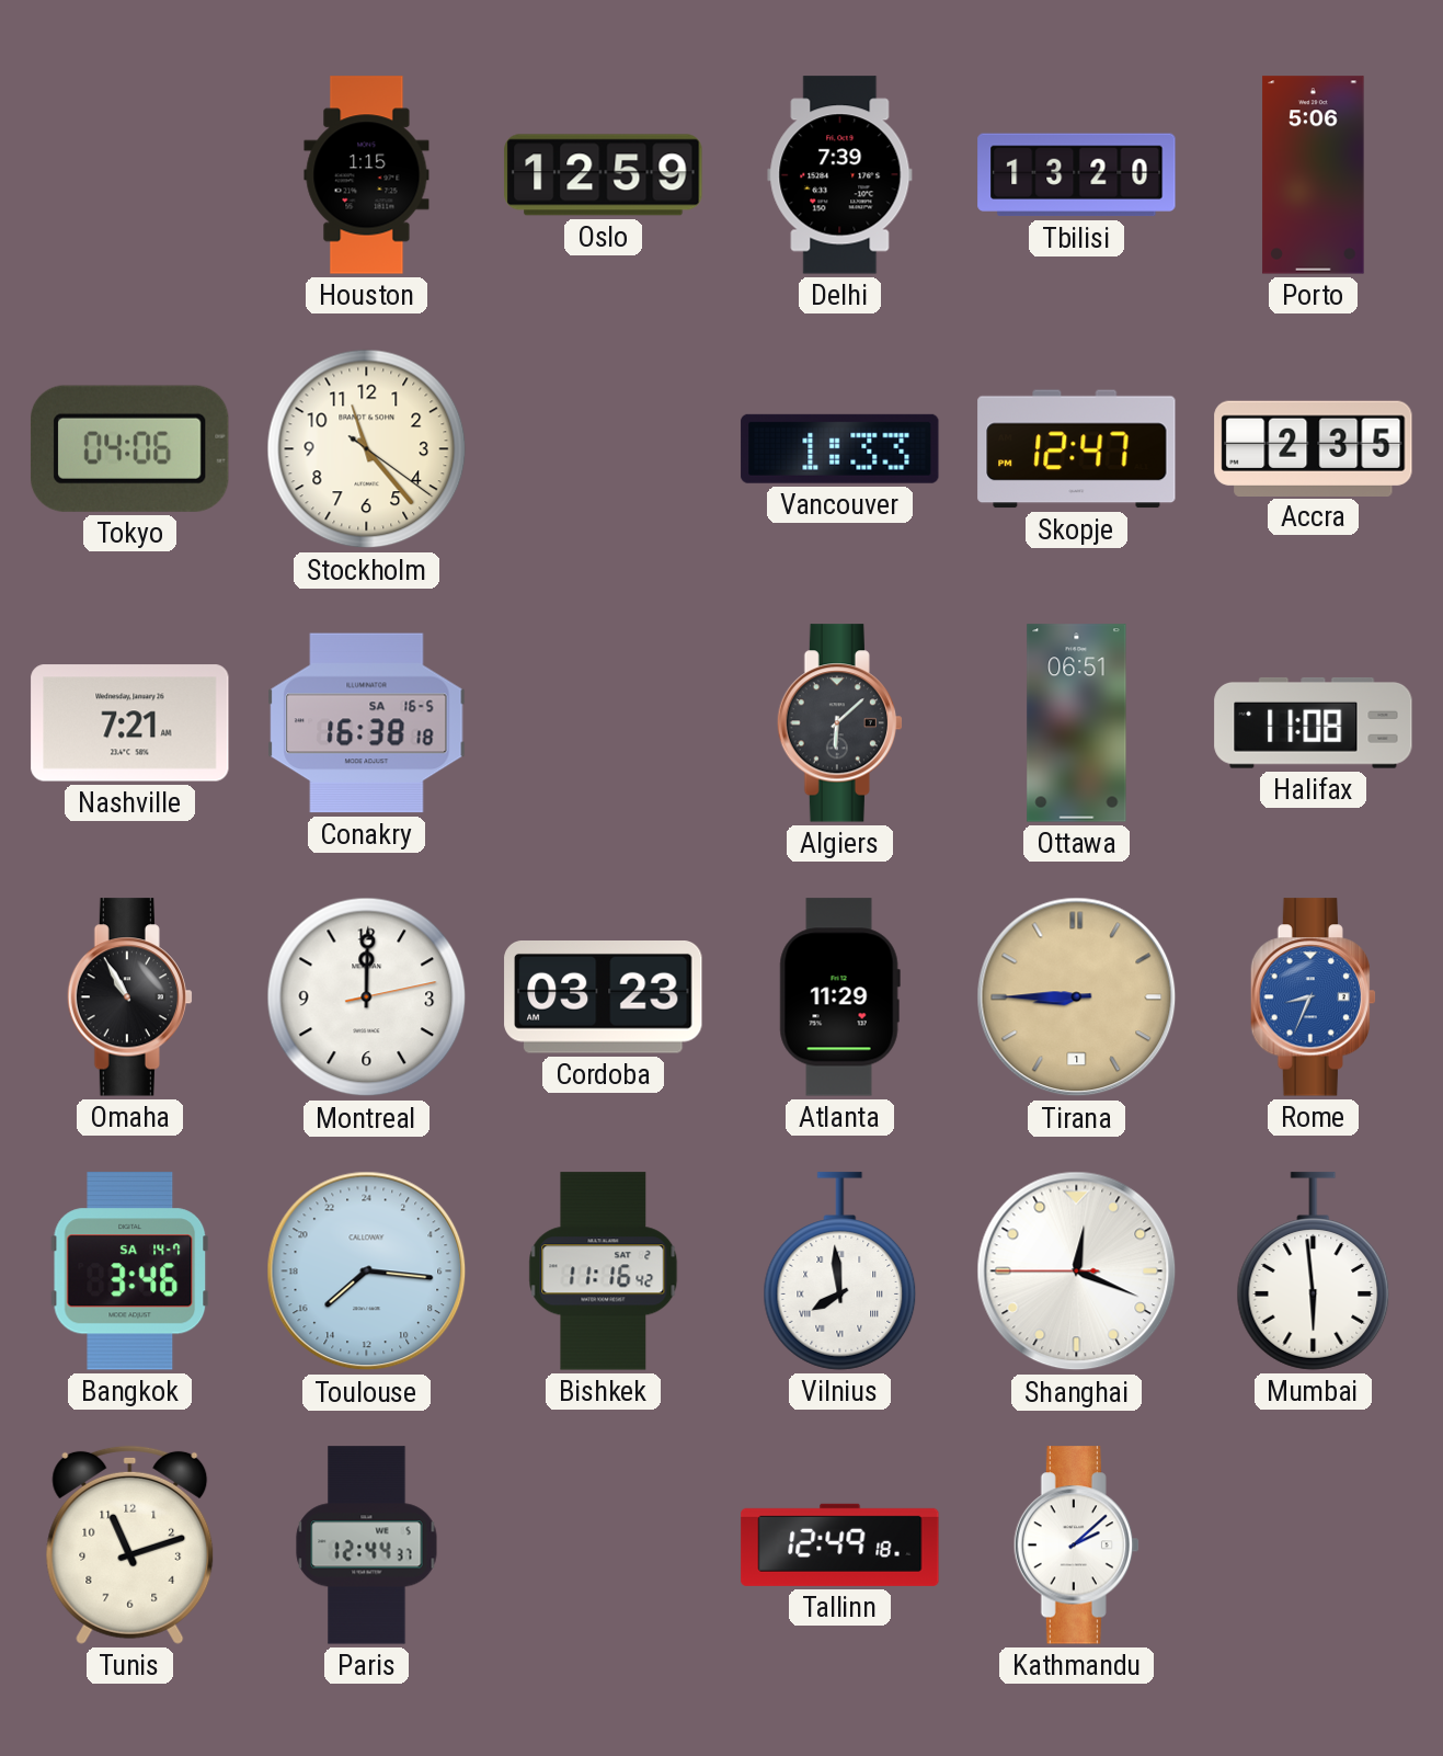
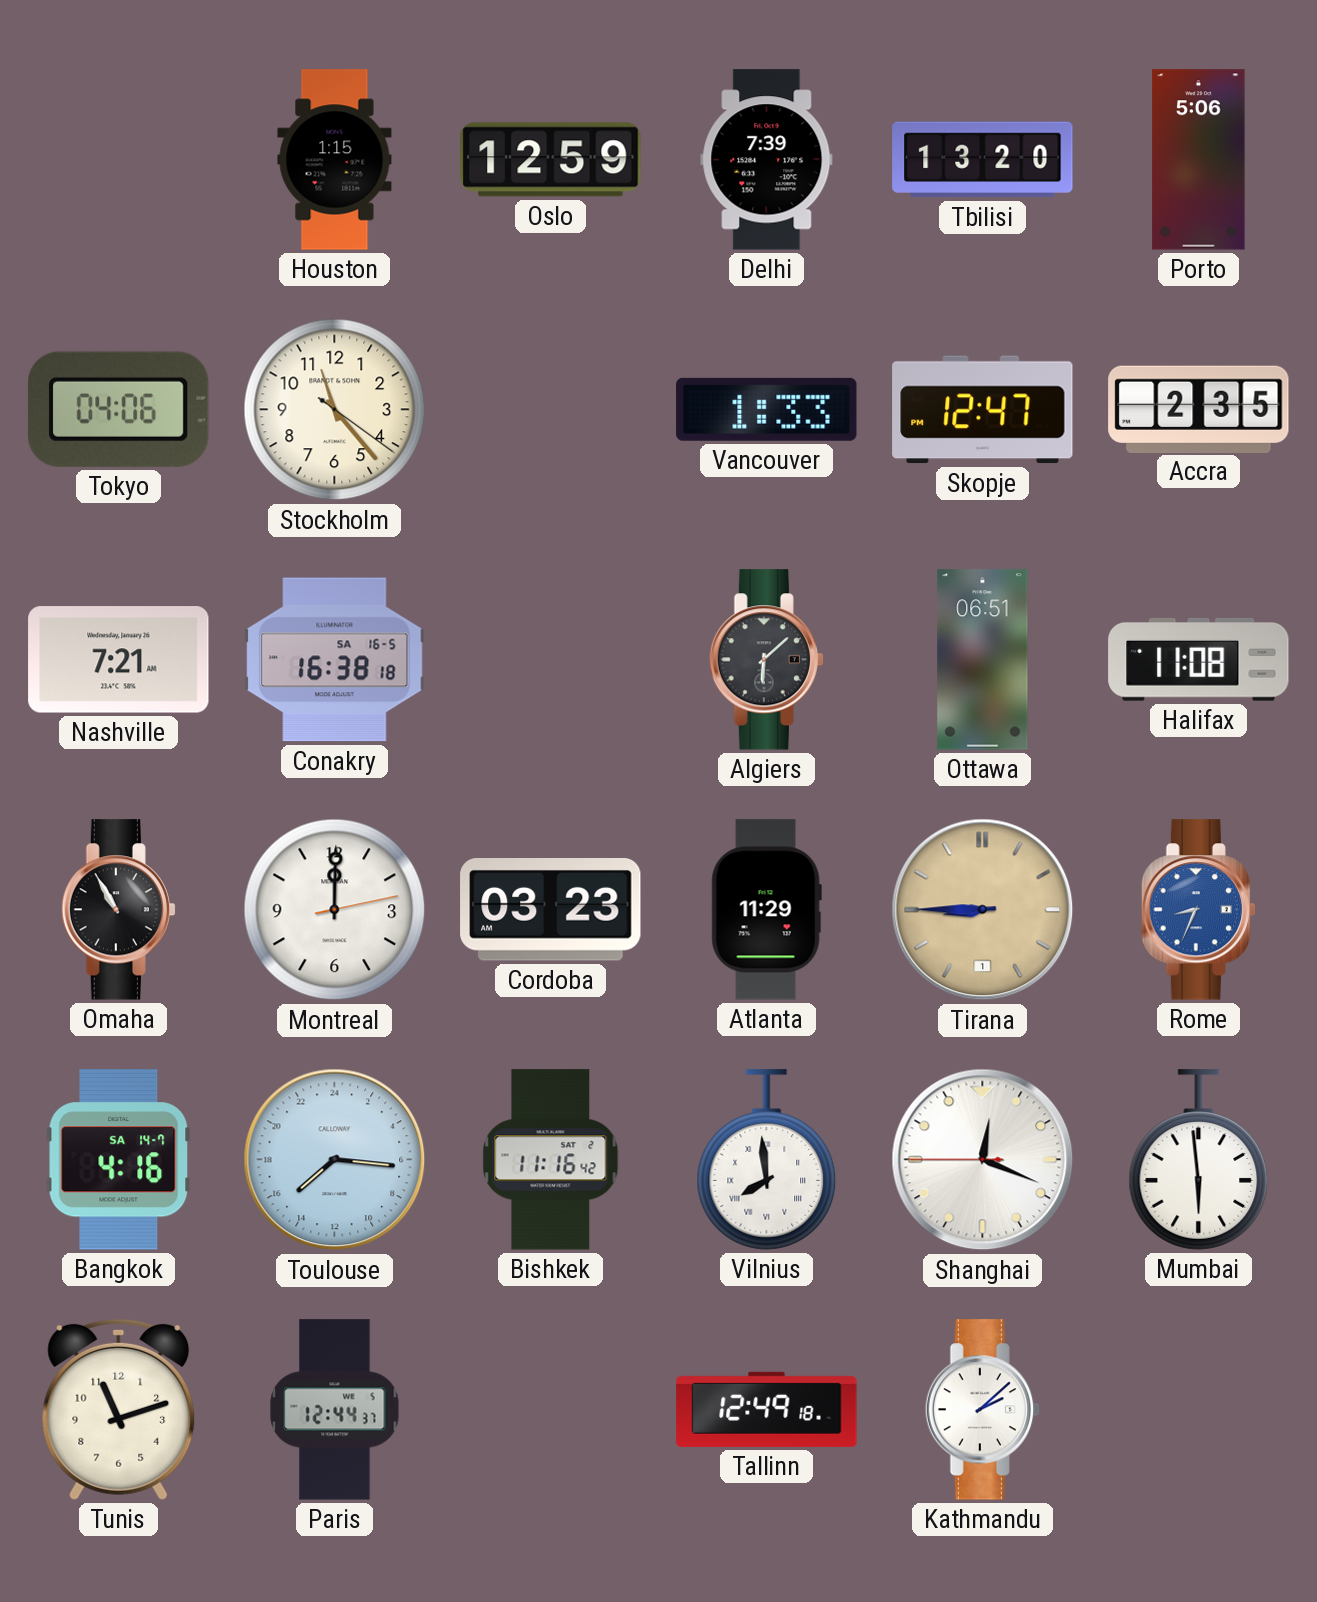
Bangkok: 3:46 -> 4:16
